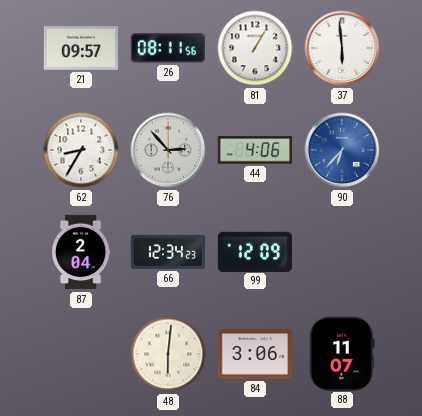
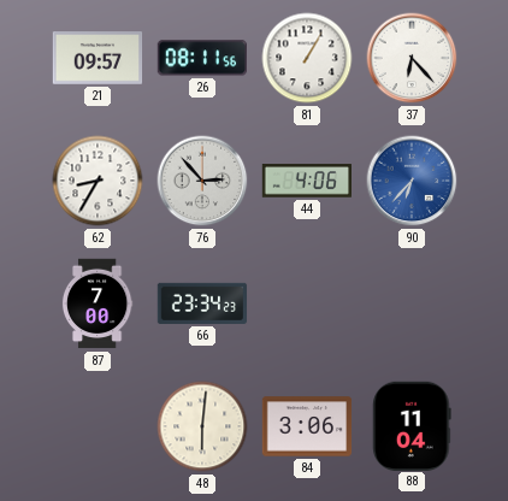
37: 5:59 -> 6:23
87: 2:04 -> 7:00
66: 12:34 -> 23:34
99: 12:09 -> none
88: 11:07 -> 11:04
